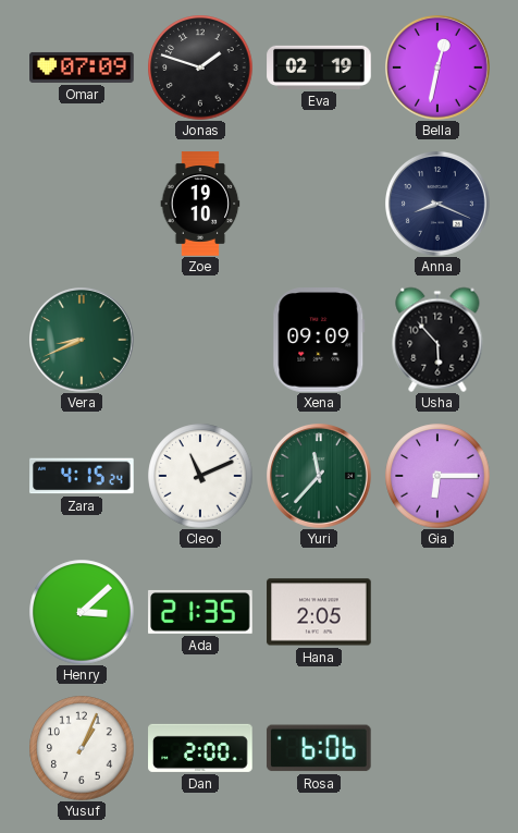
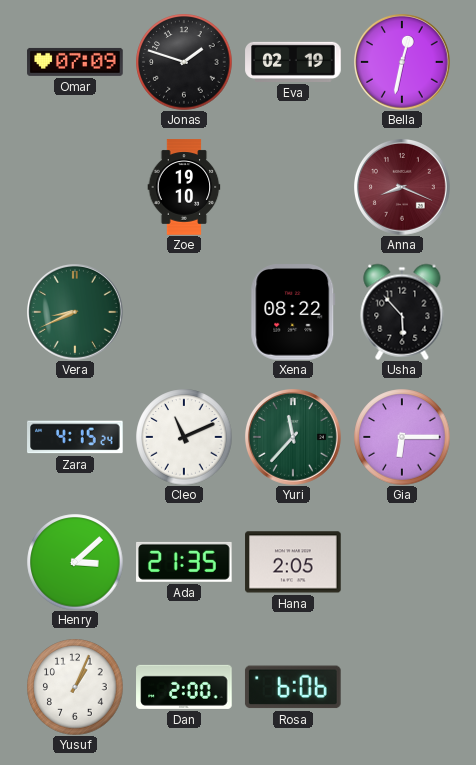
Anna dial: navy -> burgundy
Xena: 09:09 -> 08:22
